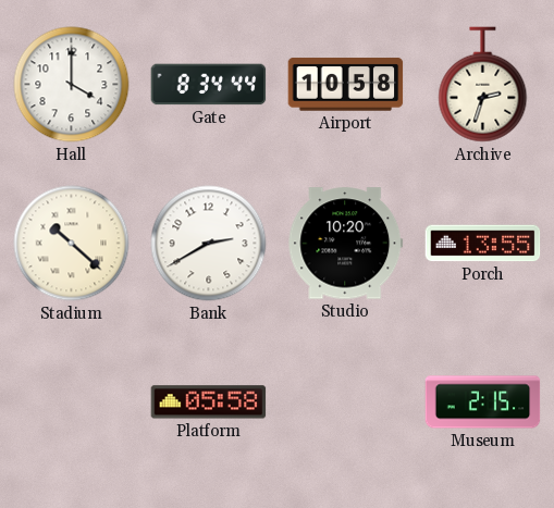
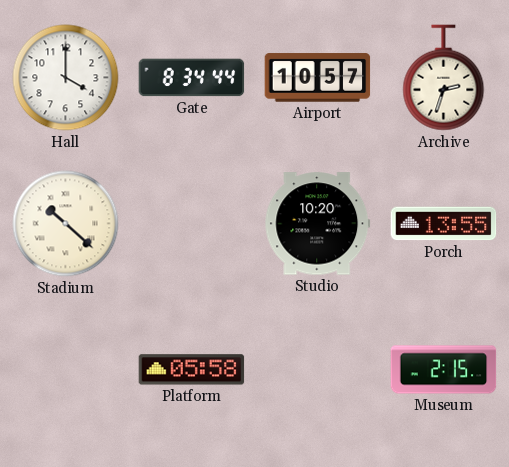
Airport: 10:58 -> 10:57
Bank: 2:40 -> none
